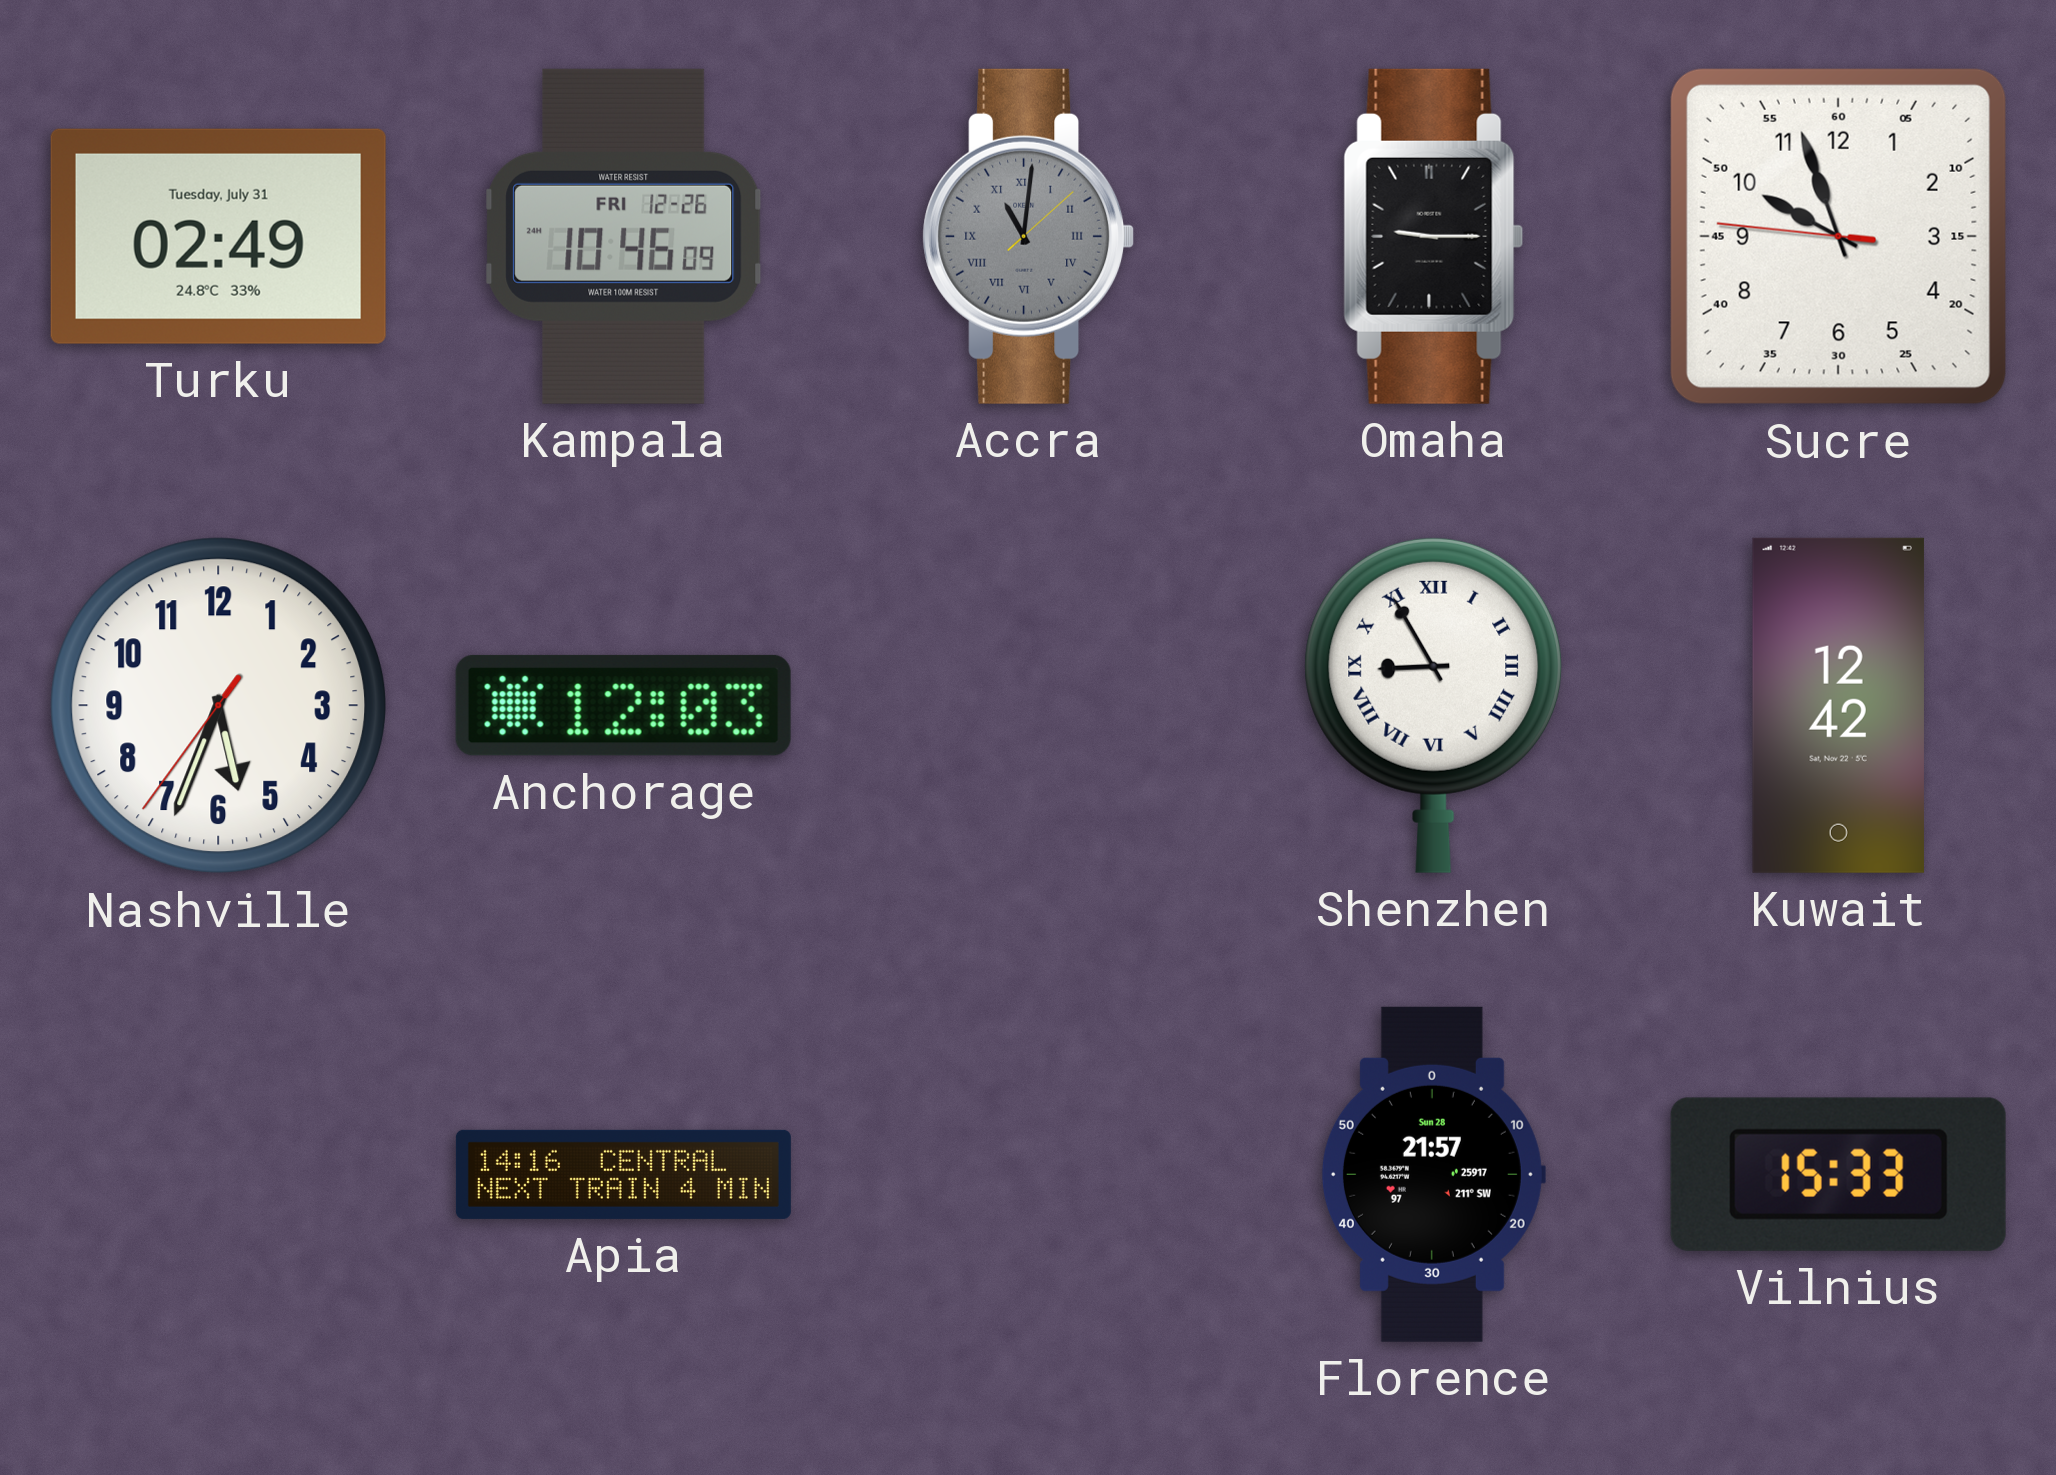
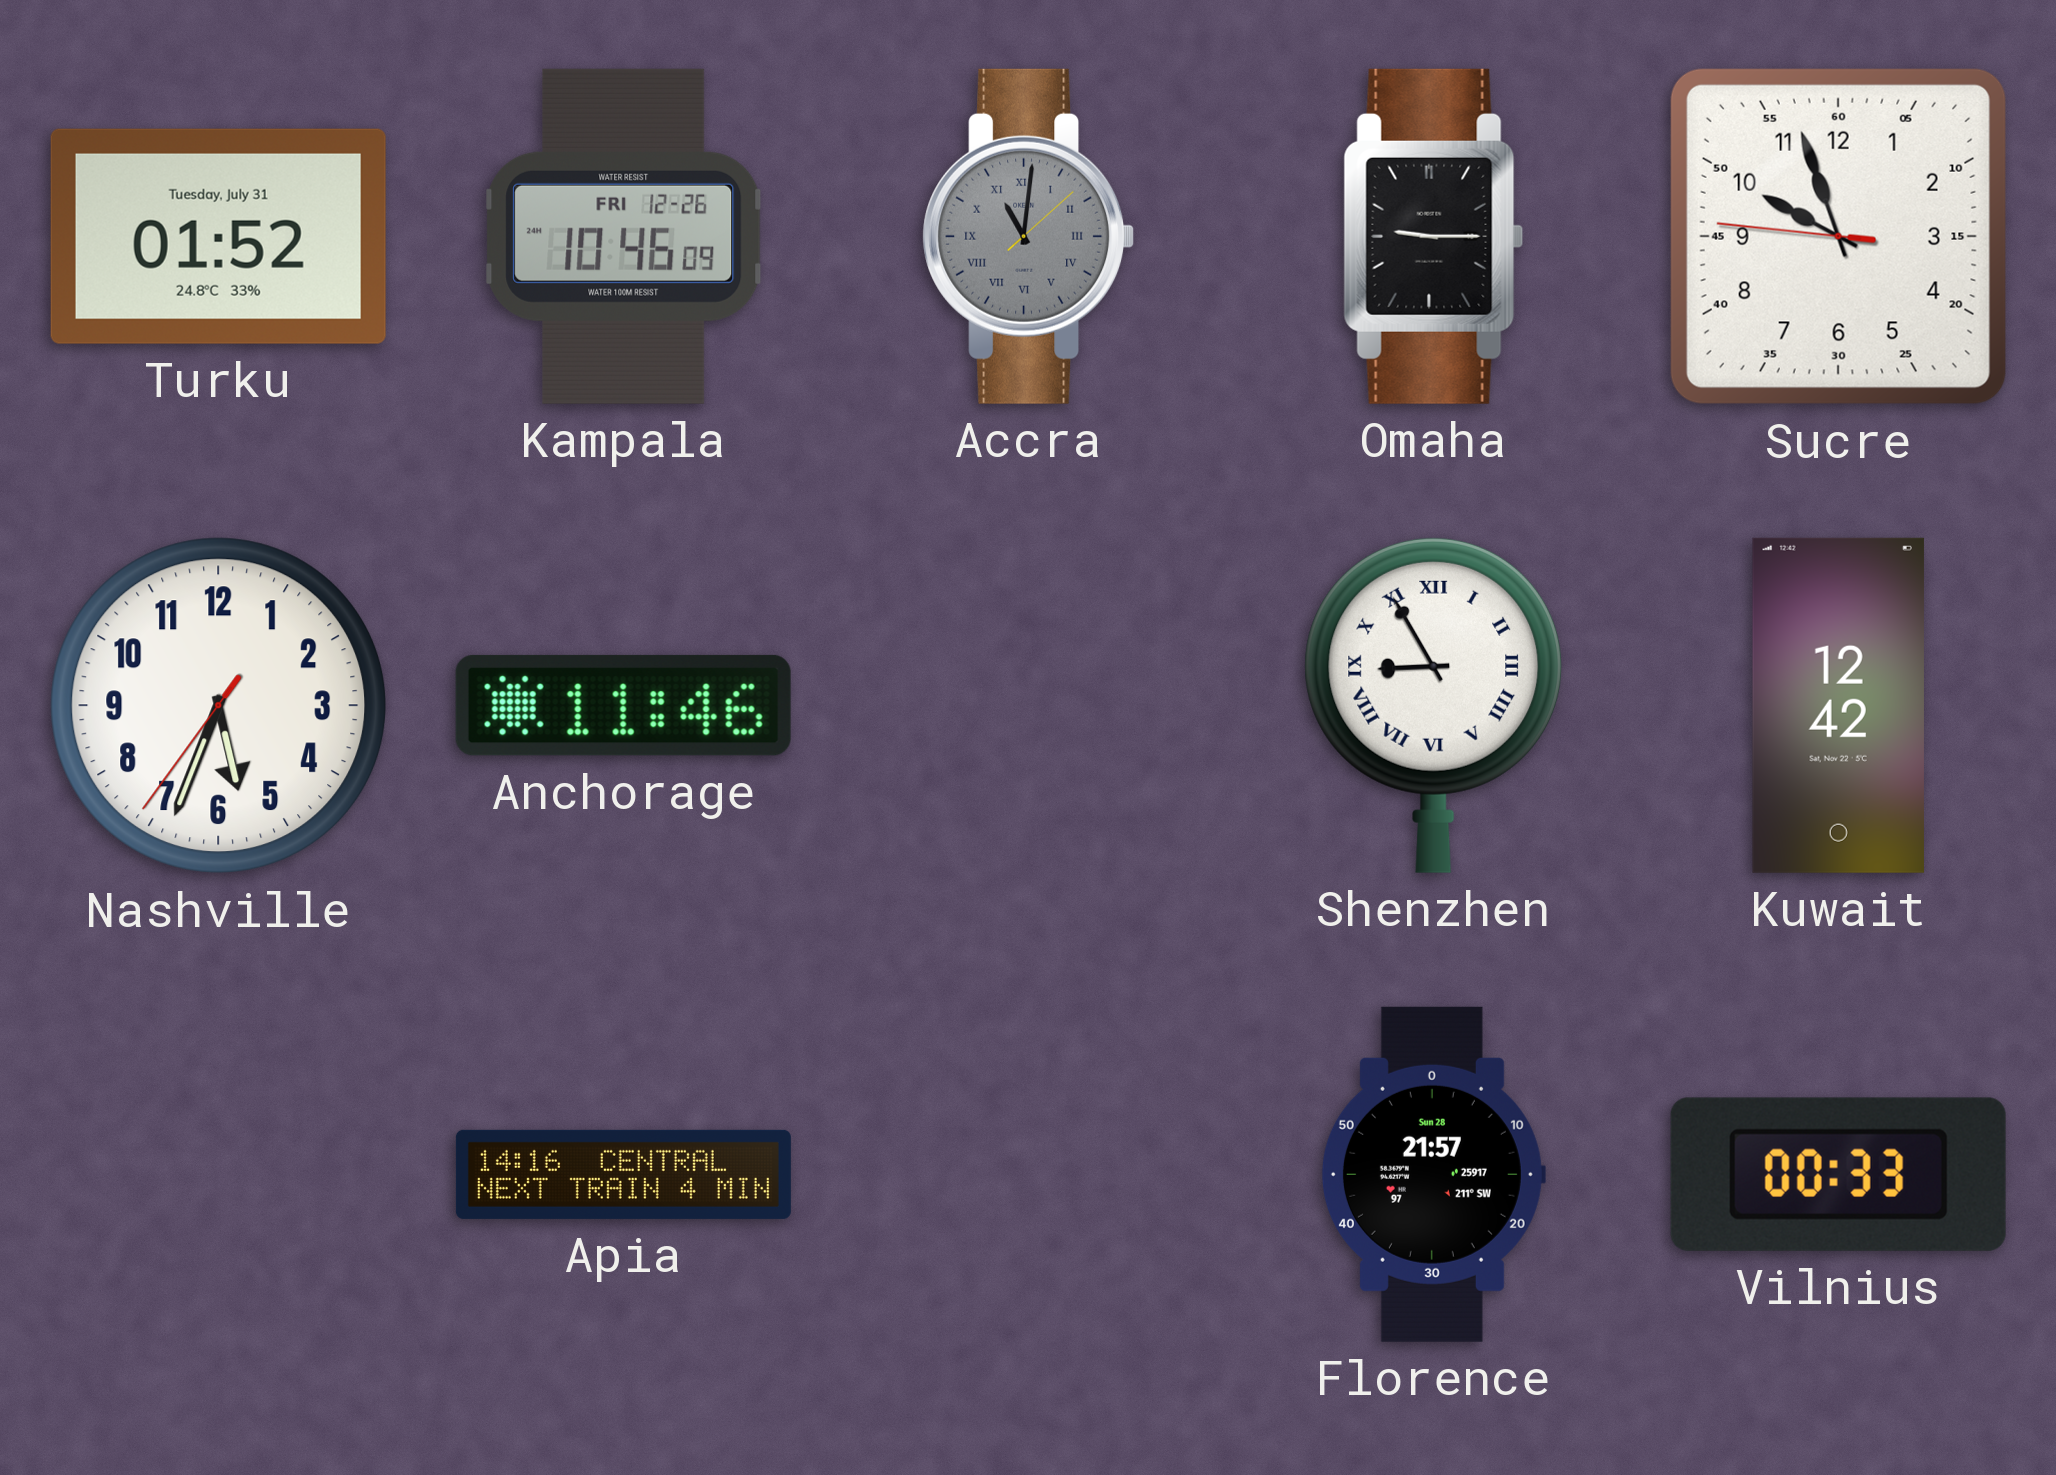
Turku: 02:49 -> 01:52
Anchorage: 12:03 -> 11:46
Vilnius: 15:33 -> 00:33
